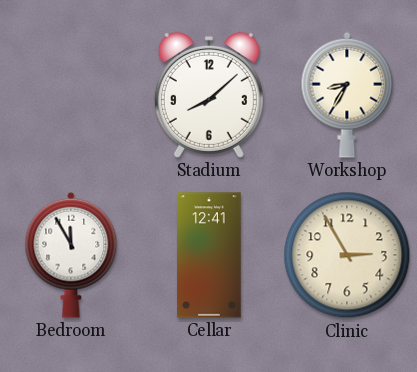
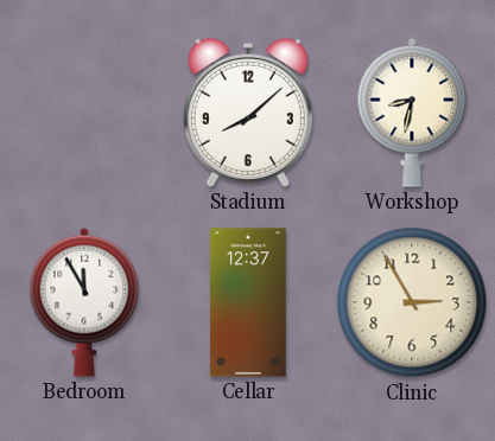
Workshop: 8:35 -> 8:32
Cellar: 12:41 -> 12:37
